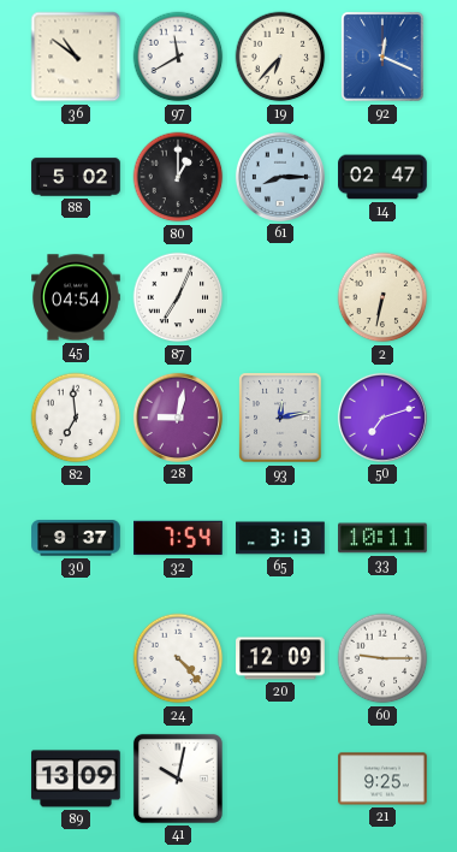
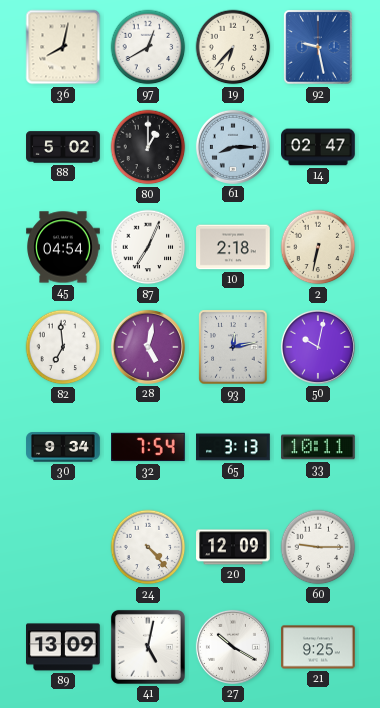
36: 10:51 -> 8:02
97: 11:40 -> 12:40
92: 12:19 -> 9:28
10: none -> 2:18
28: 9:02 -> 5:02
50: 7:12 -> 10:02
30: 9:37 -> 9:34
41: 10:02 -> 5:02
27: none -> 10:20
